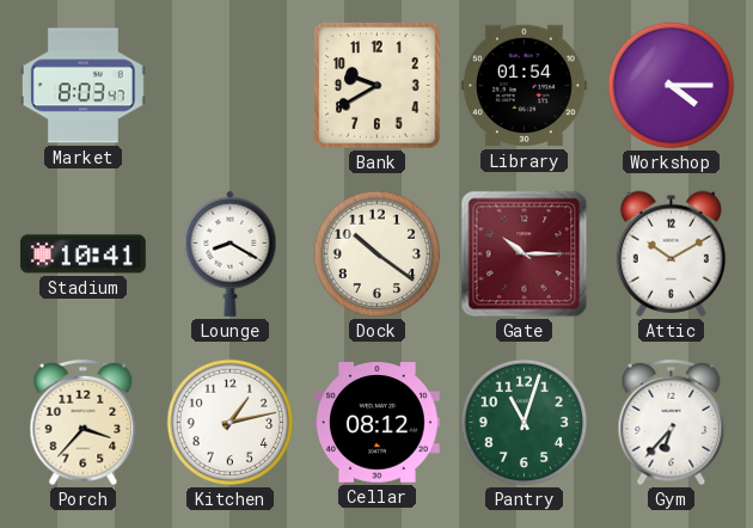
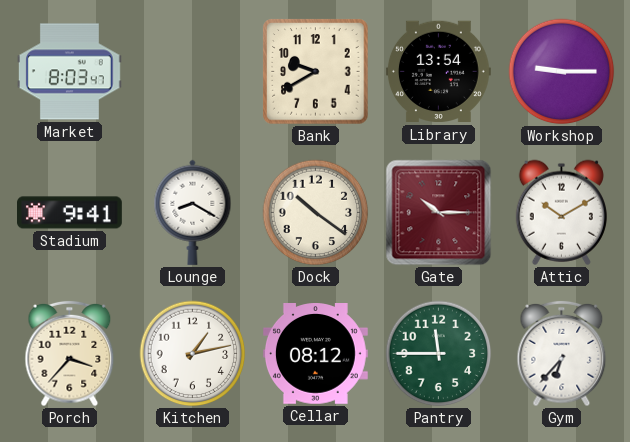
Library: 01:54 -> 13:54
Workshop: 4:15 -> 9:15
Stadium: 10:41 -> 9:41
Pantry: 11:03 -> 11:45
